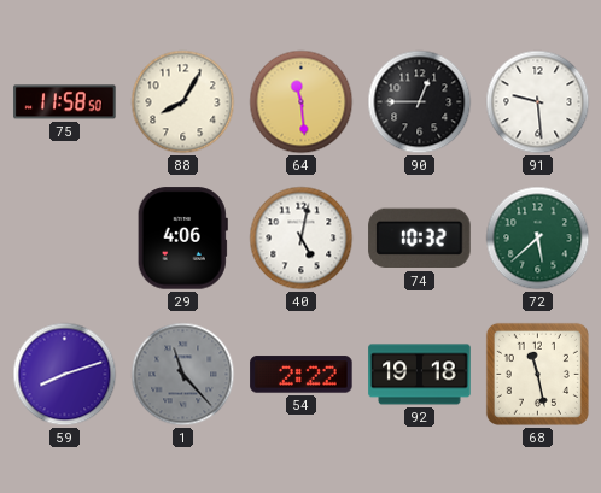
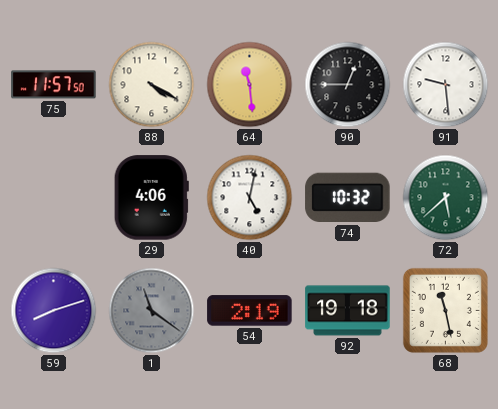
75: 11:58 -> 11:57
88: 8:05 -> 4:20
1: 11:23 -> 11:21
54: 2:22 -> 2:19
